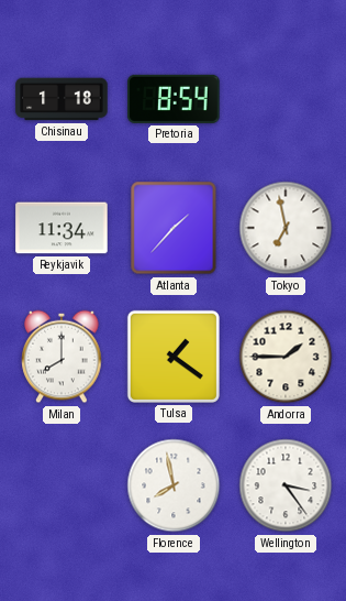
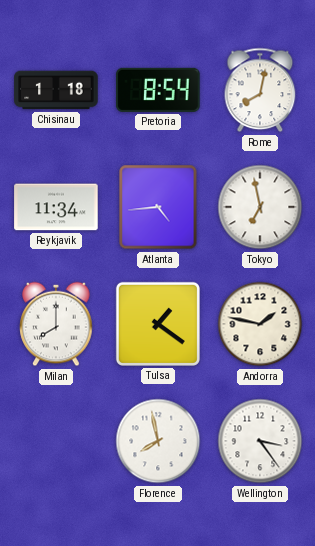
Rome: none -> 8:02
Atlanta: 1:37 -> 4:44
Andorra: 1:45 -> 1:47
